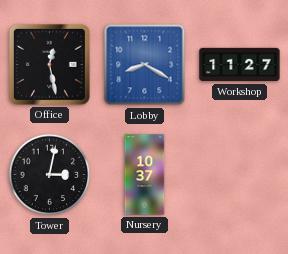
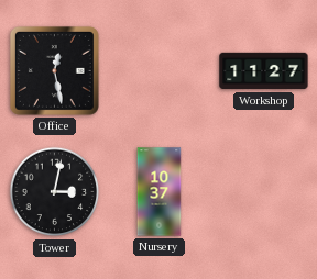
Lobby: 8:20 -> none
